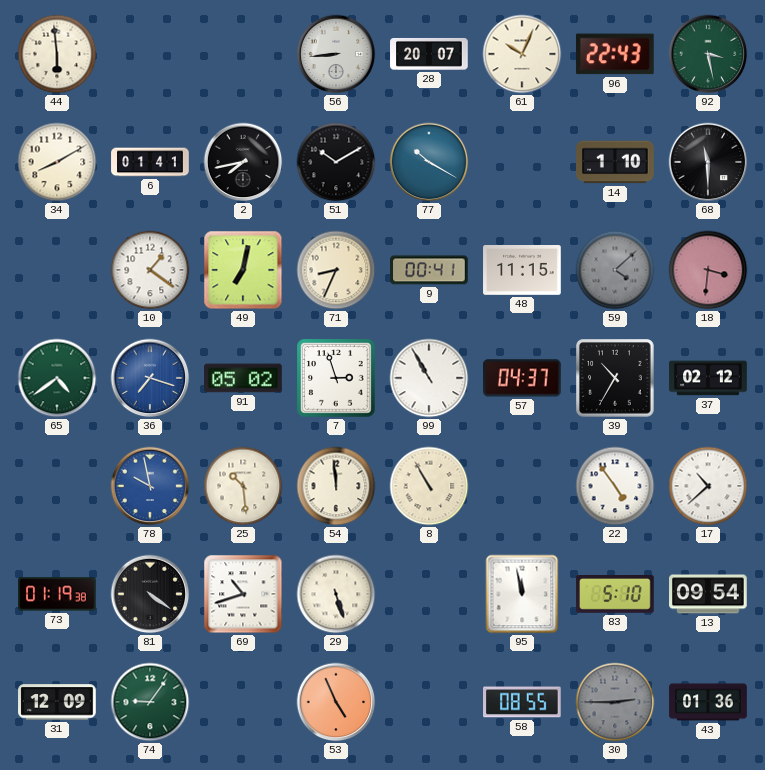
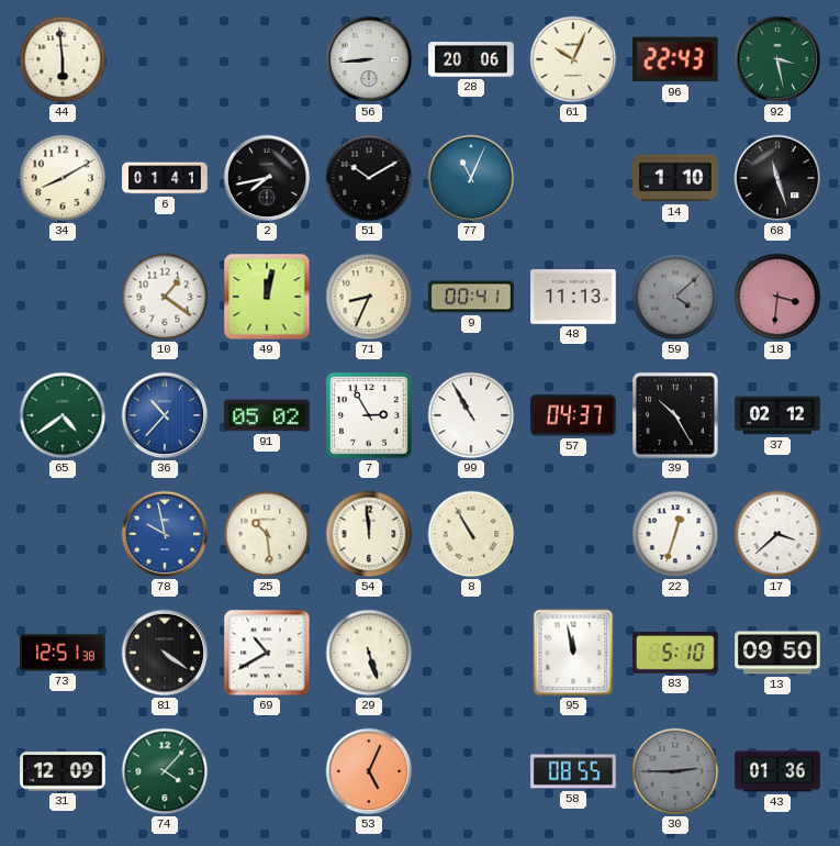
28: 20:07 -> 20:06
77: 10:20 -> 11:04
68: 11:30 -> 11:27
49: 7:02 -> 12:02
48: 11:15 -> 11:13
36: 7:18 -> 10:37
7: 2:57 -> 2:55
39: 10:35 -> 10:25
22: 4:54 -> 12:33
17: 10:38 -> 3:38
73: 01:19 -> 12:51
69: 10:42 -> 10:40
13: 09:54 -> 09:50
74: 9:06 -> 4:07
53: 4:56 -> 5:04
